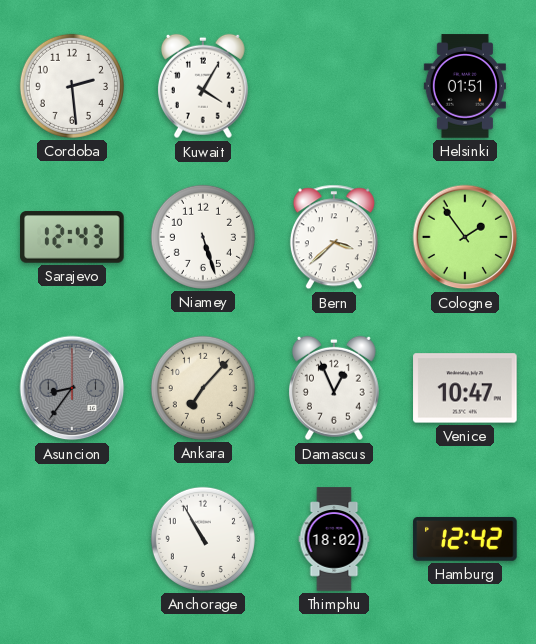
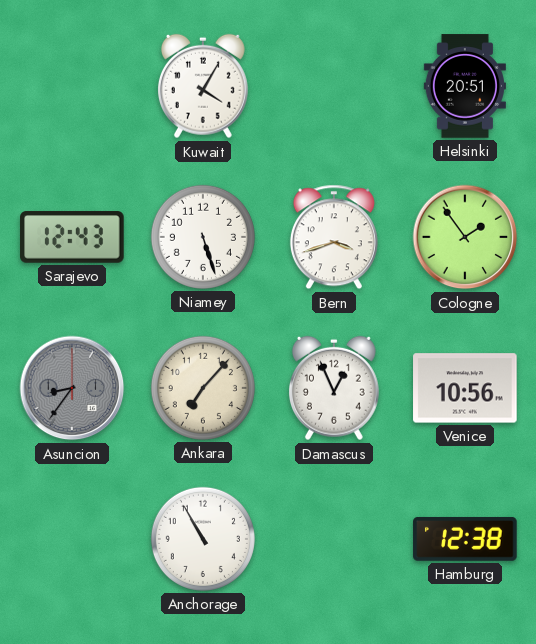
Cordoba: 2:29 -> none
Helsinki: 01:51 -> 20:51
Bern: 3:38 -> 3:42
Venice: 10:47 -> 10:56
Thimphu: 18:02 -> none
Hamburg: 12:42 -> 12:38
